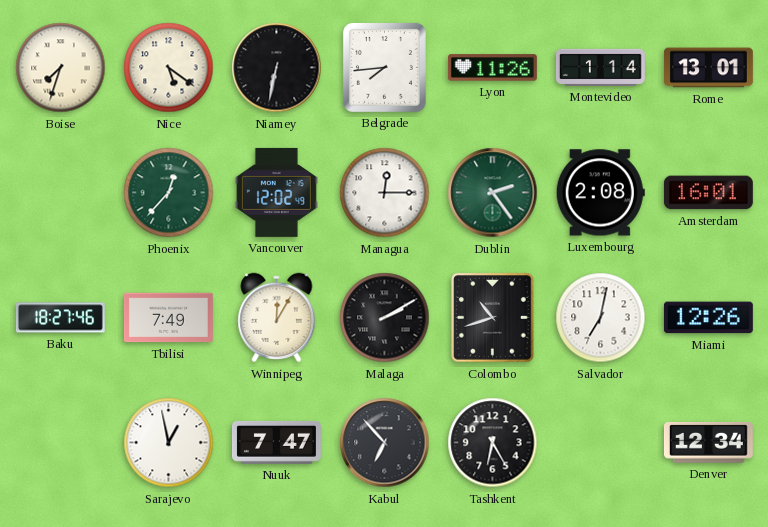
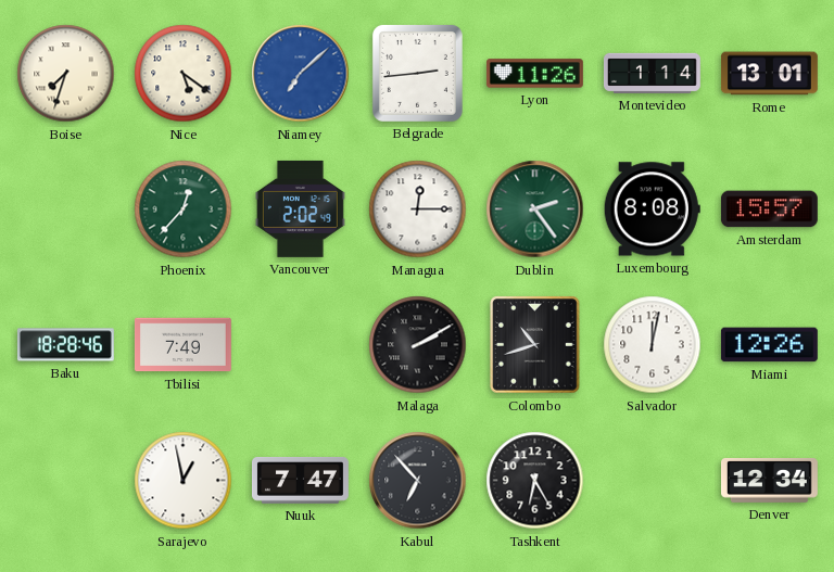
Niamey: 6:32 -> 7:08
Niamey dial: black -> blue
Belgrade: 7:44 -> 2:44
Vancouver: 12:02 -> 2:02
Luxembourg: 2:08 -> 8:08
Amsterdam: 16:01 -> 15:57
Baku: 18:27 -> 18:28
Winnipeg: 12:05 -> none
Salvador: 7:02 -> 12:02
